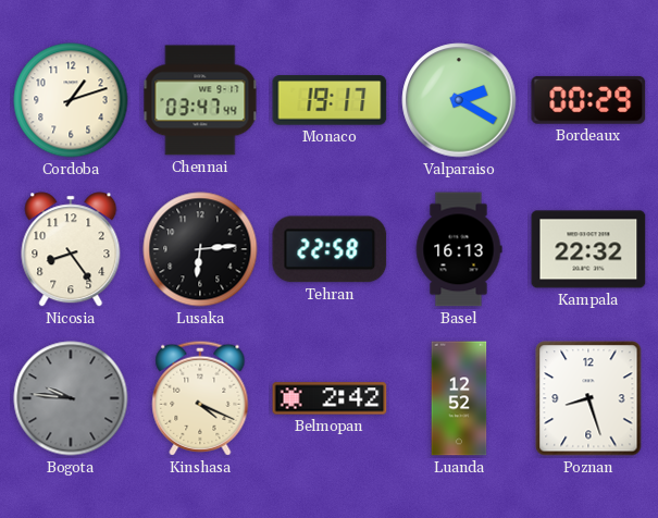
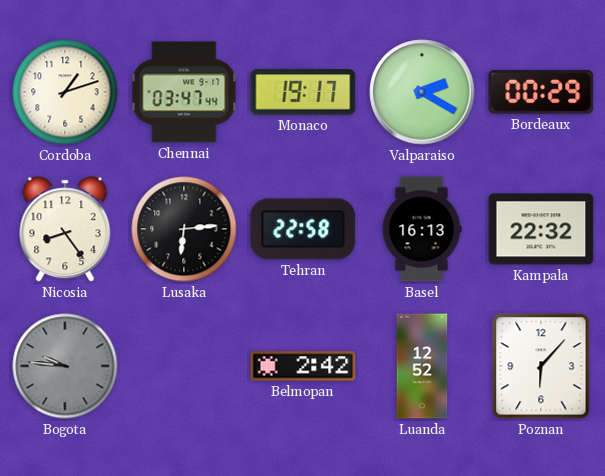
Kinshasa: 4:19 -> none
Poznan: 8:27 -> 6:07
